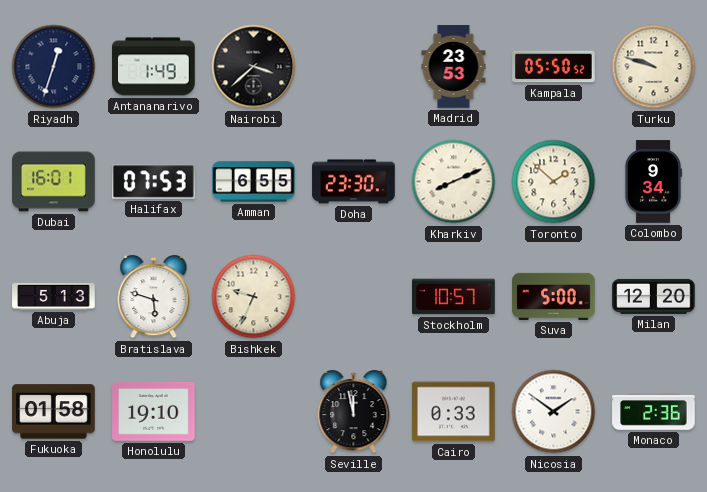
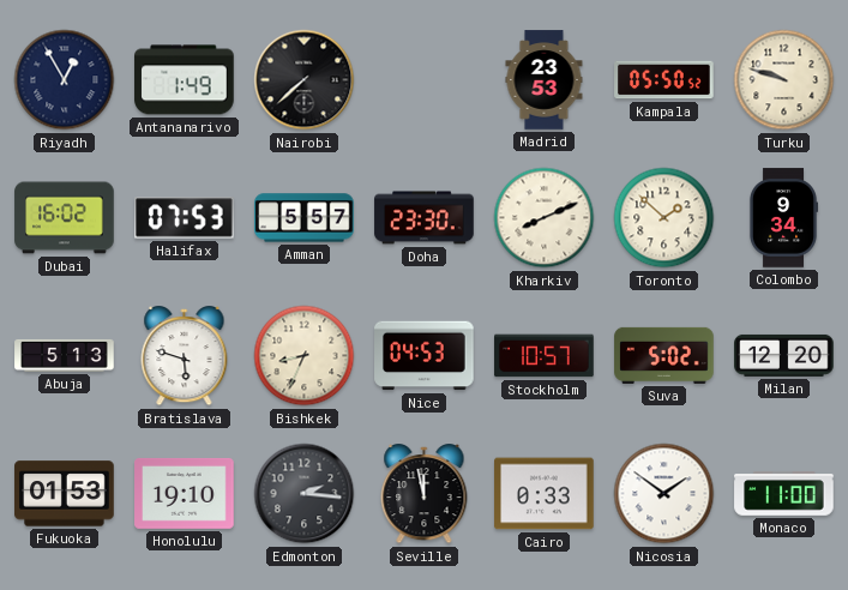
Riyadh: 12:33 -> 12:55
Nairobi: 3:38 -> 7:38
Dubai: 16:01 -> 16:02
Amman: 6:55 -> 5:57
Bishkek: 9:34 -> 8:34
Nice: none -> 04:53
Suva: 5:00 -> 5:02
Fukuoka: 01:58 -> 01:53
Edmonton: none -> 2:16
Monaco: 2:36 -> 11:00
